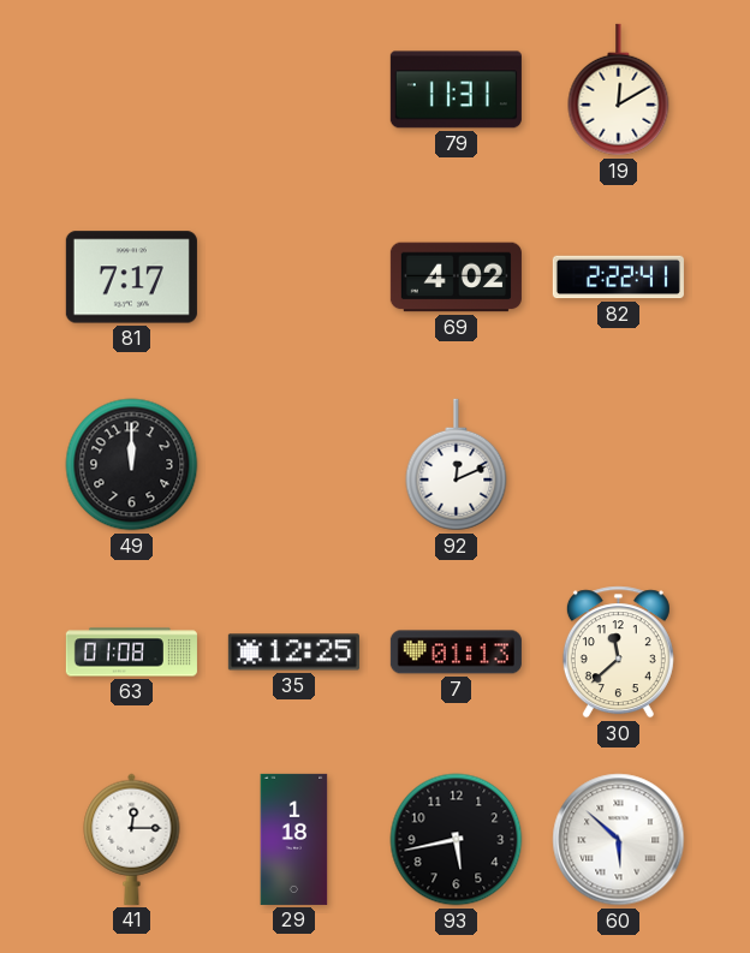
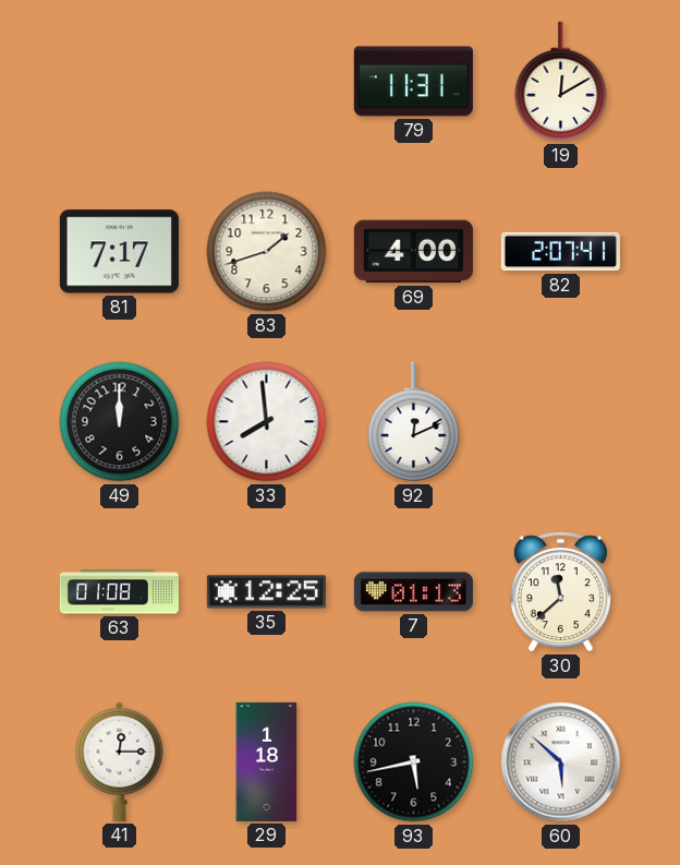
83: none -> 1:42
69: 4:02 -> 4:00
82: 2:22 -> 2:07
33: none -> 7:59
